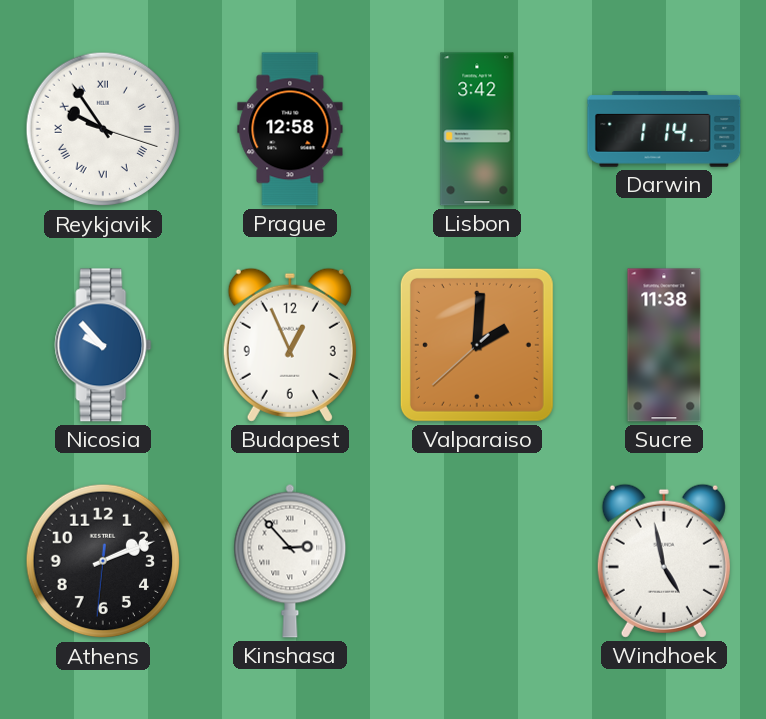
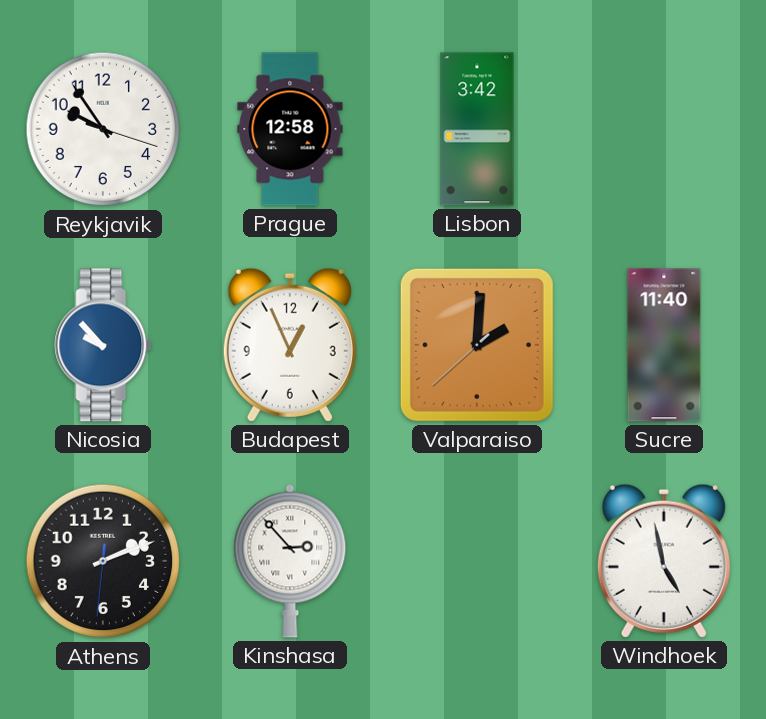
Reykjavik numerals: Roman -> Arabic
Darwin: 1:14 -> none
Sucre: 11:38 -> 11:40
